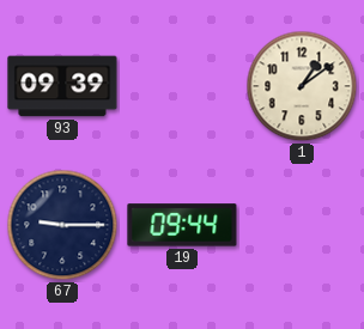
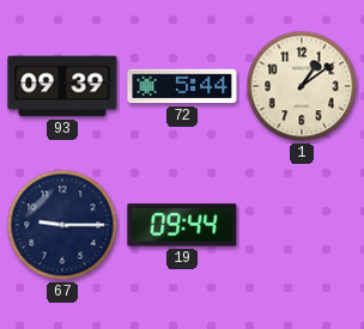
72: none -> 5:44
